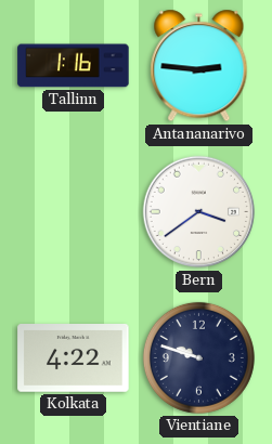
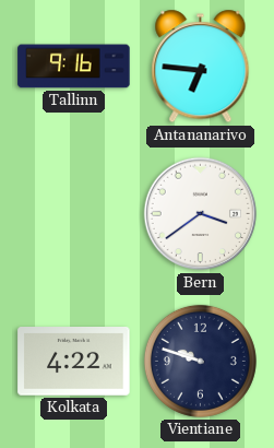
Tallinn: 1:16 -> 9:16
Antananarivo: 2:46 -> 6:46
